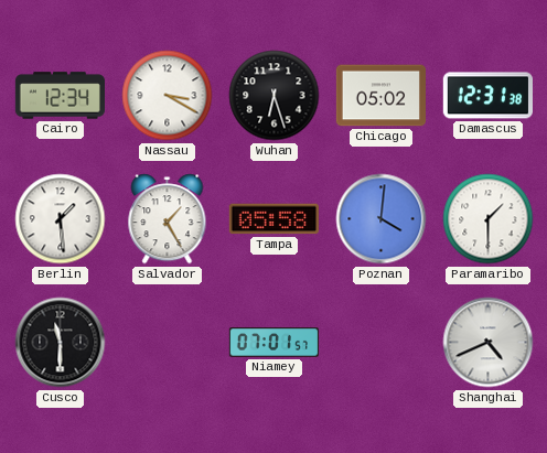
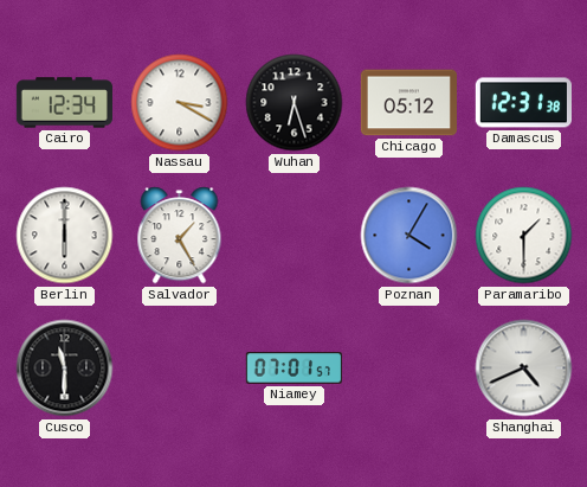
Chicago: 05:02 -> 05:12
Berlin: 1:29 -> 6:00
Tampa: 05:58 -> none
Poznan: 4:01 -> 4:05
